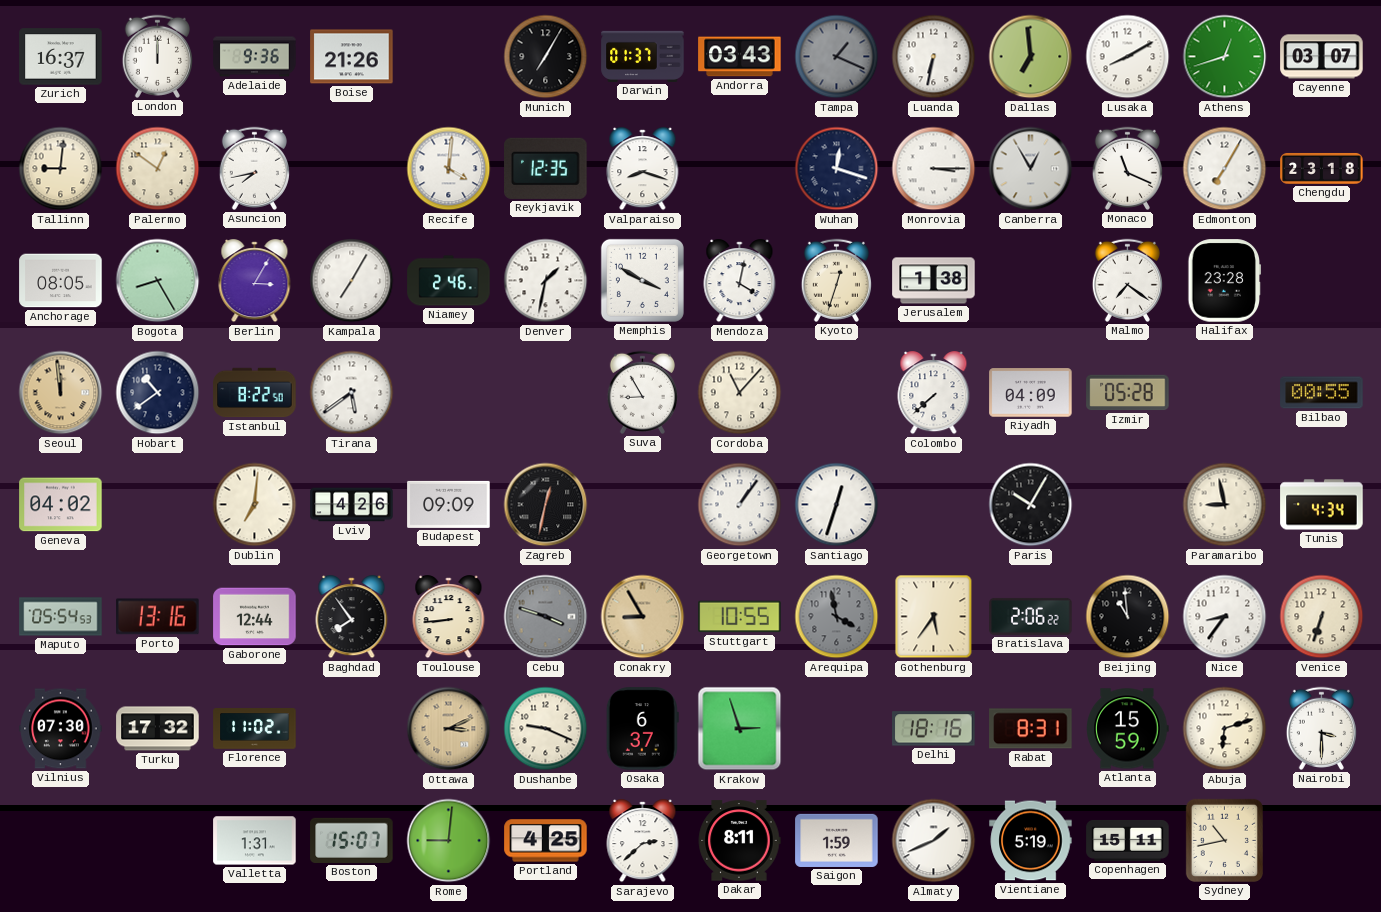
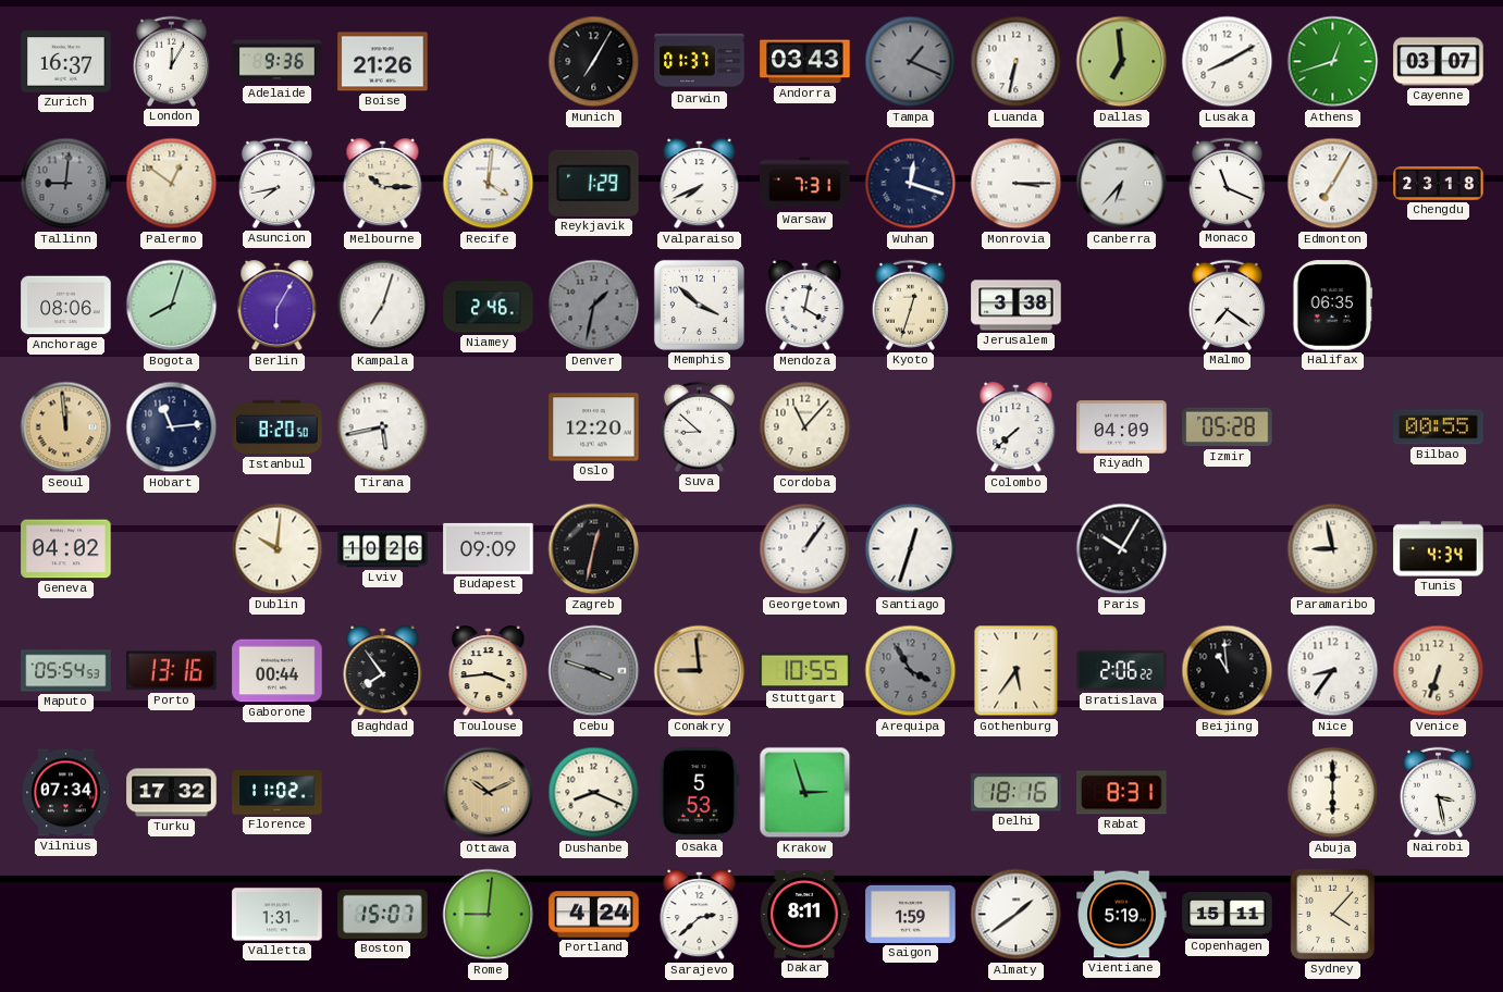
London: 12:00 -> 12:05
Tallinn dial: cream -> grey
Melbourne: none -> 10:15
Reykjavik: 12:35 -> 1:29
Valparaiso: 8:18 -> 7:41
Warsaw: none -> 7:31
Canberra: 12:55 -> 6:37
Anchorage: 08:05 -> 08:06
Bogota: 8:25 -> 8:03
Berlin: 3:05 -> 6:05
Kampala: 7:05 -> 7:03
Denver dial: white -> grey
Memphis: 3:50 -> 3:52
Jerusalem: 1:38 -> 3:38
Halifax: 23:28 -> 06:35
Hobart: 10:39 -> 11:14
Istanbul: 8:22 -> 8:20
Tirana: 5:39 -> 5:43
Oslo: none -> 12:20
Suva: 8:55 -> 8:52
Dublin: 7:01 -> 10:01
Lviv: 4:26 -> 10:26
Gaborone: 12:44 -> 00:44
Toulouse: 8:44 -> 3:44
Conakry: 8:55 -> 8:59
Arequipa: 3:58 -> 3:55
Vilnius: 07:30 -> 07:34
Ottawa: 3:11 -> 10:11
Dushanbe: 9:19 -> 8:19
Osaka: 6:37 -> 5:53
Atlanta: 15:59 -> none
Abuja: 6:12 -> 6:00
Nairobi: 3:30 -> 3:28
Portland: 4:25 -> 4:24
Almaty: 1:41 -> 1:39
Sydney: 10:43 -> 4:07
